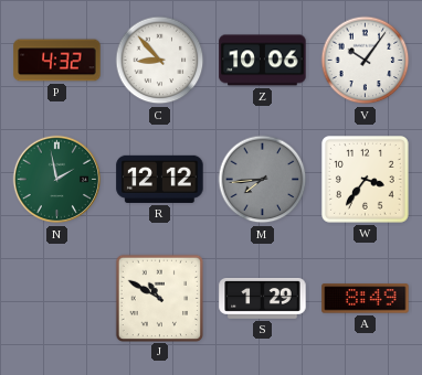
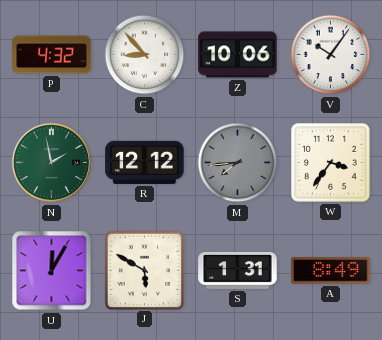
U: none -> 12:05
J: 10:50 -> 5:50
S: 1:29 -> 1:31
